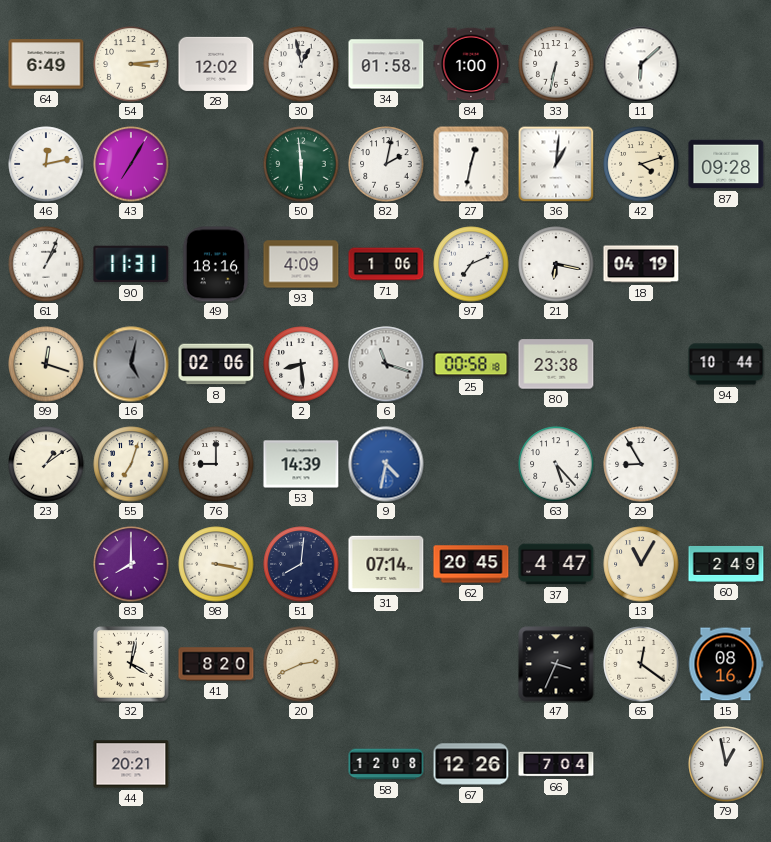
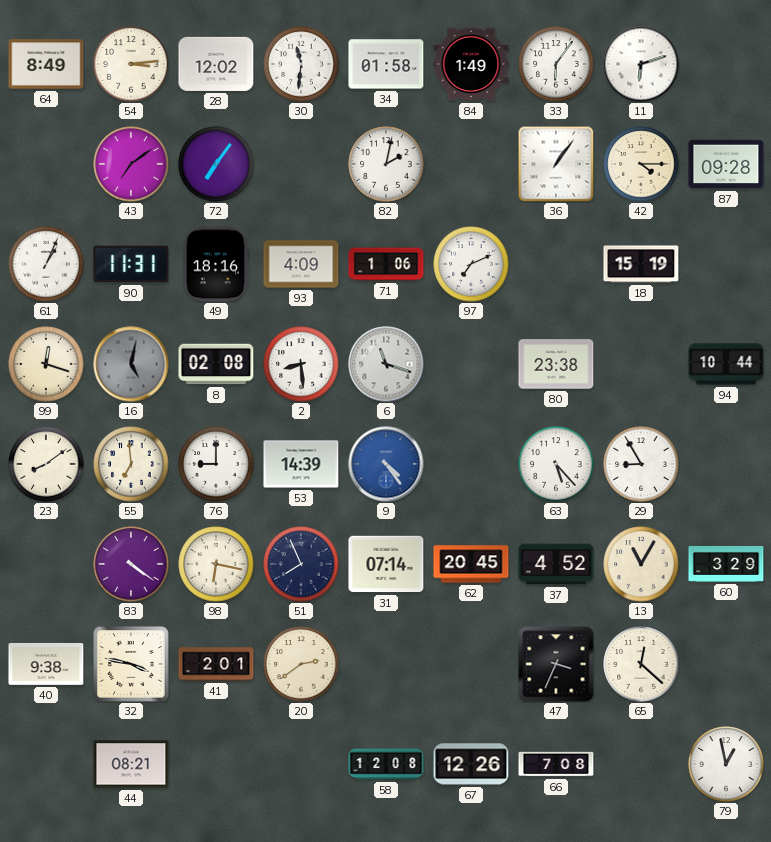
64: 6:49 -> 8:49
30: 12:58 -> 11:31
84: 1:00 -> 1:49
33: 6:32 -> 6:06
11: 6:08 -> 6:12
46: 12:13 -> none
43: 7:05 -> 7:09
72: none -> 7:06
50: 5:59 -> none
27: 12:32 -> none
36: 1:01 -> 1:06
42: 4:12 -> 4:15
21: 6:17 -> none
18: 04:19 -> 15:19
8: 02:06 -> 02:08
25: 00:58 -> none
23: 1:09 -> 8:09
55: 7:03 -> 6:59
9: 4:32 -> 4:24
83: 8:00 -> 4:21
98: 3:17 -> 6:17
51: 8:01 -> 7:56
37: 4:47 -> 4:52
60: 2:49 -> 3:29
40: none -> 9:38
32: 4:02 -> 3:47
41: 8:20 -> 2:01
20: 2:41 -> 2:39
65: 12:21 -> 12:22
15: 08:16 -> none
44: 20:21 -> 08:21
66: 7:04 -> 7:08
